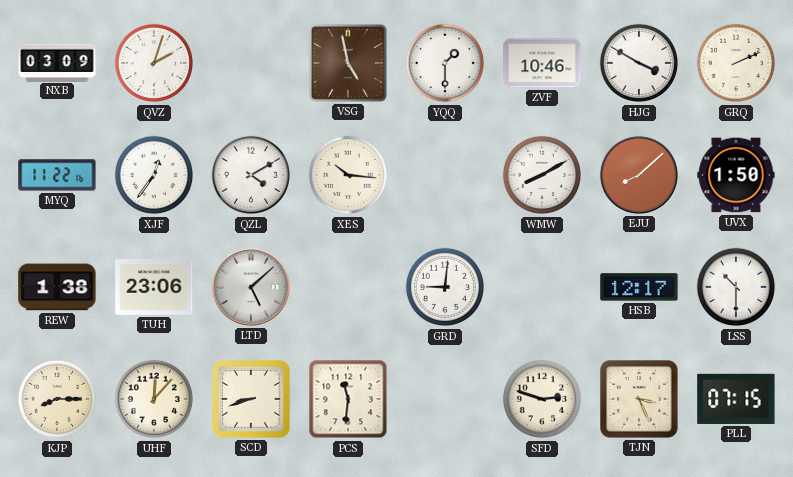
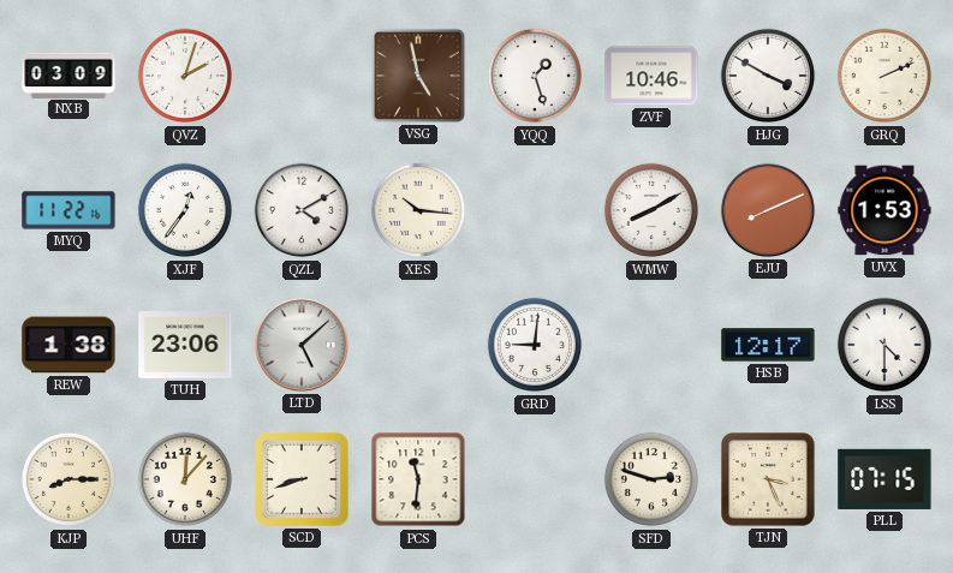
YQQ: 1:30 -> 1:27
EJU: 8:08 -> 8:11
UVX: 1:50 -> 1:53
LSS: 10:30 -> 4:30
